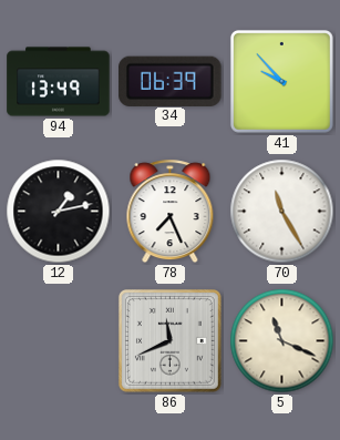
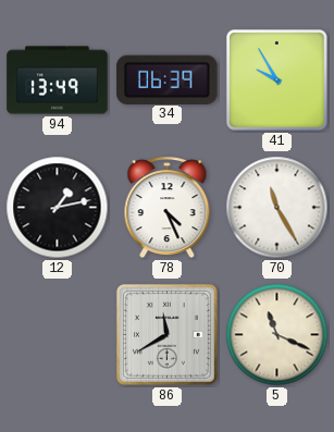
41: 9:53 -> 9:55
78: 7:26 -> 4:26
86: 11:41 -> 11:40
